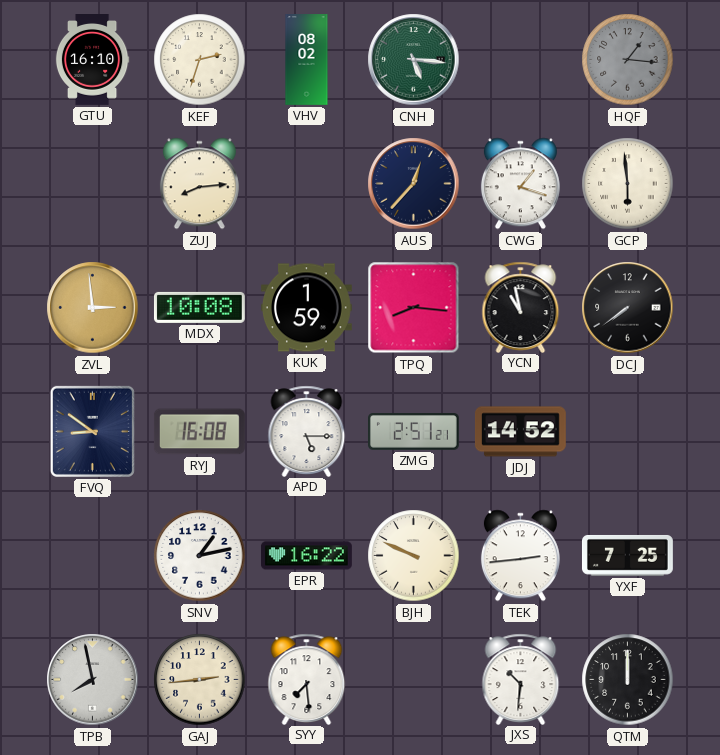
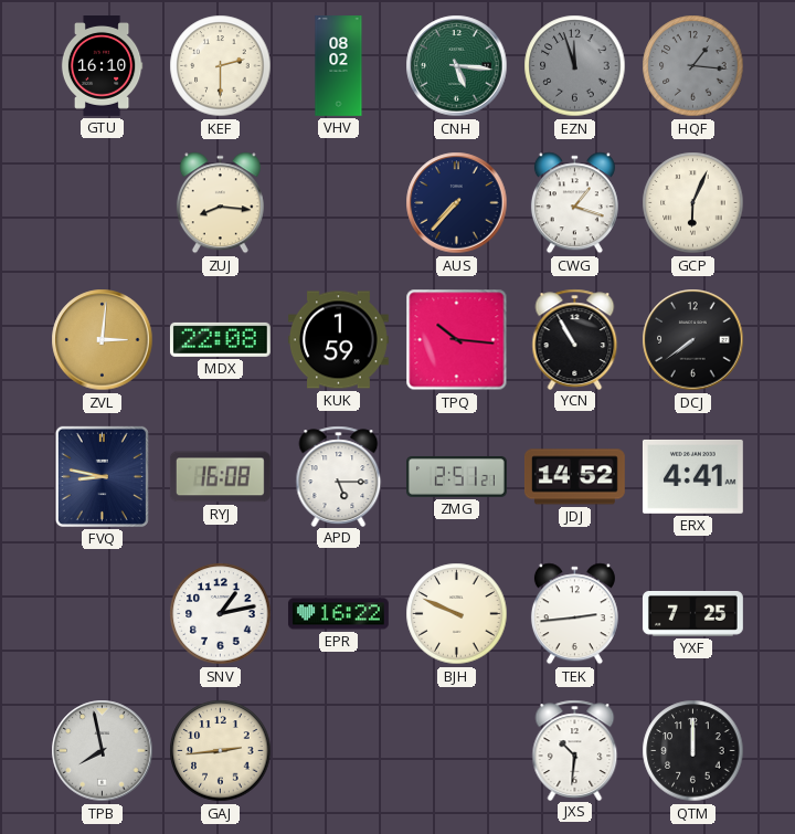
KEF: 2:33 -> 2:30
EZN: none -> 11:57
ZUJ: 8:14 -> 8:16
AUS: 12:37 -> 7:37
GCP: 5:59 -> 6:04
ZVL: 2:59 -> 3:01
MDX: 10:08 -> 22:08
TPQ: 8:16 -> 10:16
YCN: 10:58 -> 10:55
FVQ: 8:51 -> 8:47
ERX: none -> 4:41
SYY: 7:29 -> none
